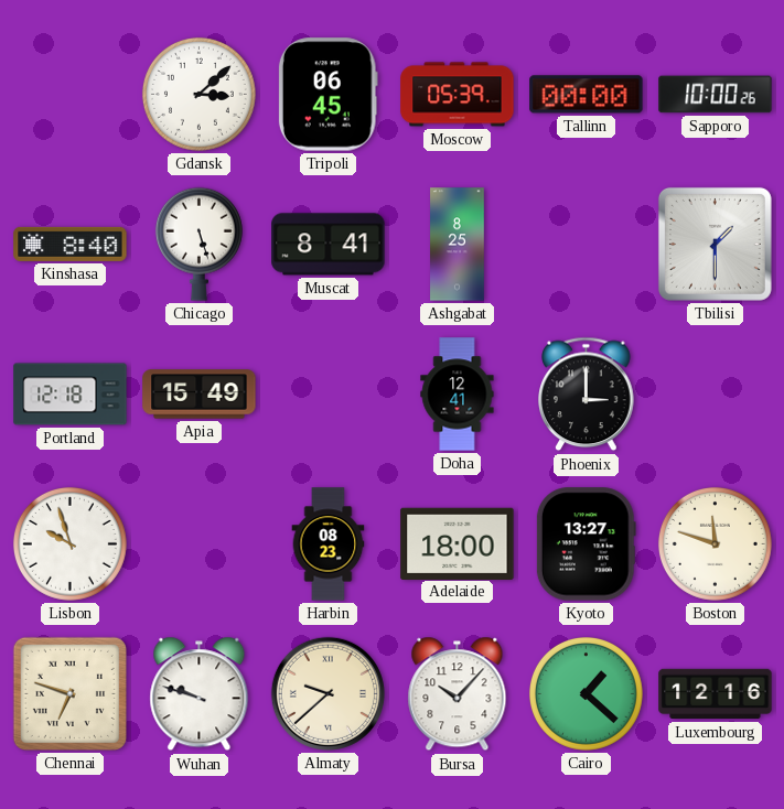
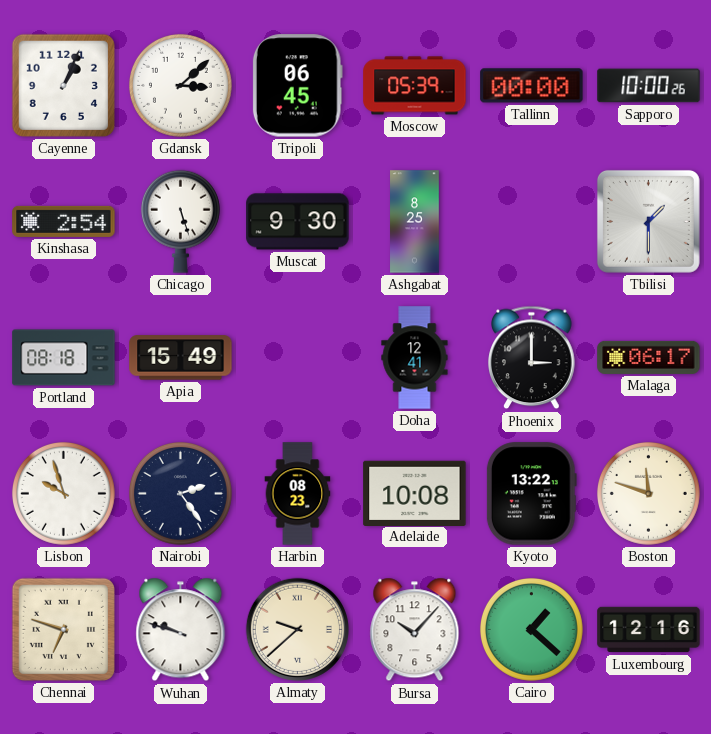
Cayenne: none -> 1:04
Kinshasa: 8:40 -> 2:54
Muscat: 8:41 -> 9:30
Portland: 12:18 -> 08:18
Malaga: none -> 06:17
Nairobi: none -> 2:24
Adelaide: 18:00 -> 10:08
Kyoto: 13:27 -> 13:22
